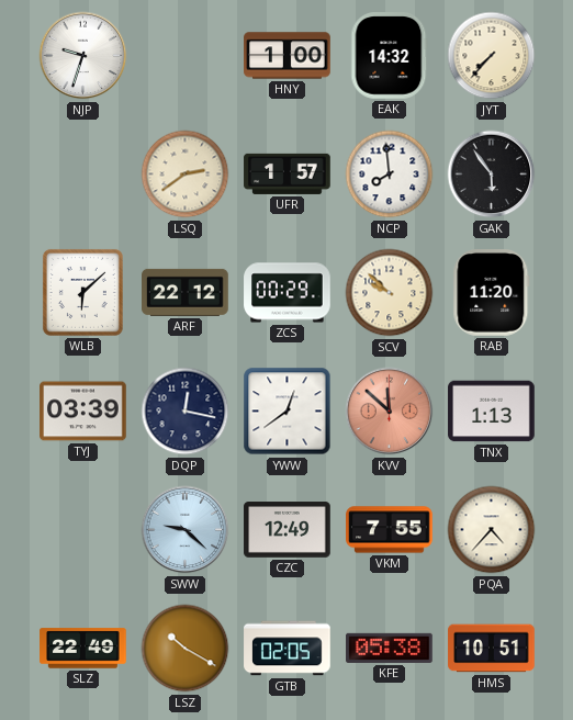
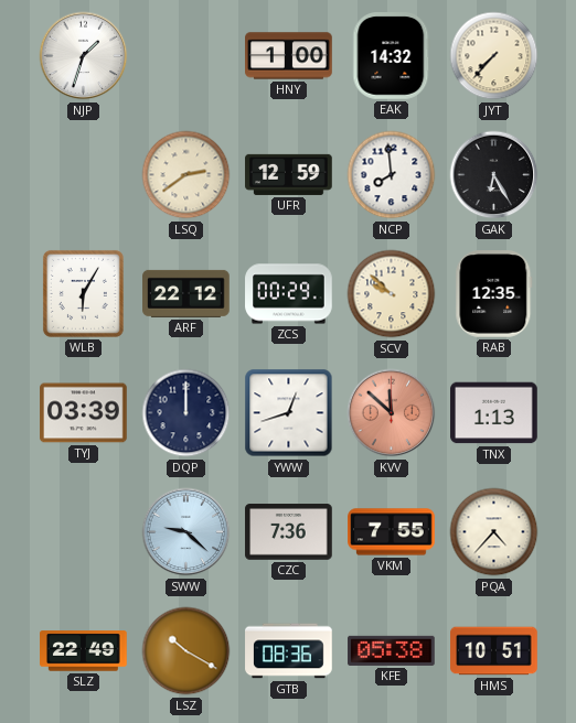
NJP: 9:33 -> 1:33
UFR: 1:57 -> 12:59
GAK: 5:54 -> 6:25
WLB: 6:08 -> 6:05
RAB: 11:20 -> 12:35
DQP: 12:17 -> 12:00
YWW: 12:39 -> 12:42
CZC: 12:49 -> 7:36
GTB: 02:05 -> 08:36
